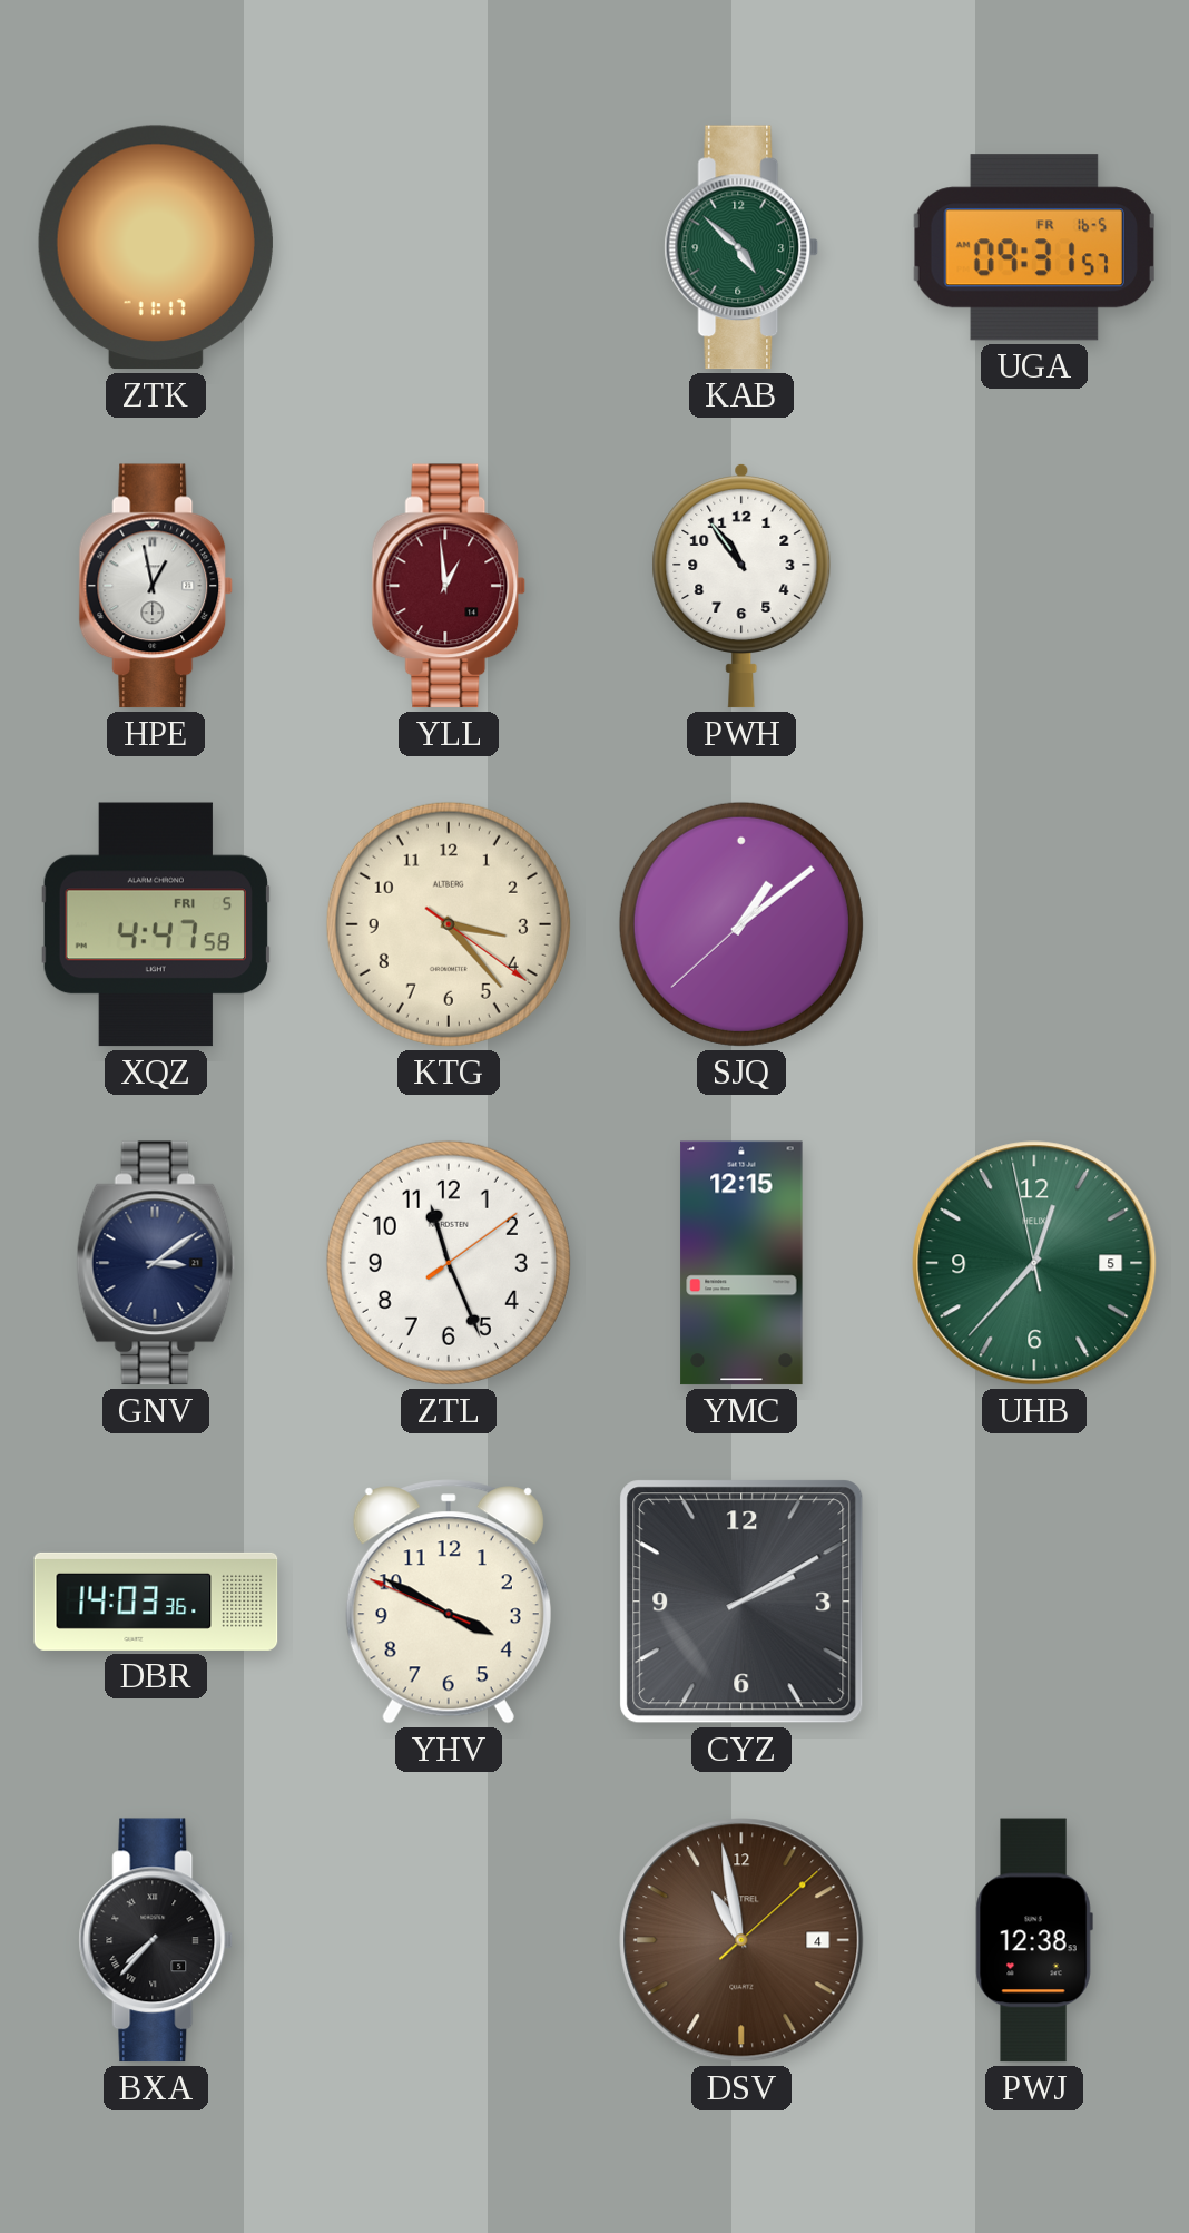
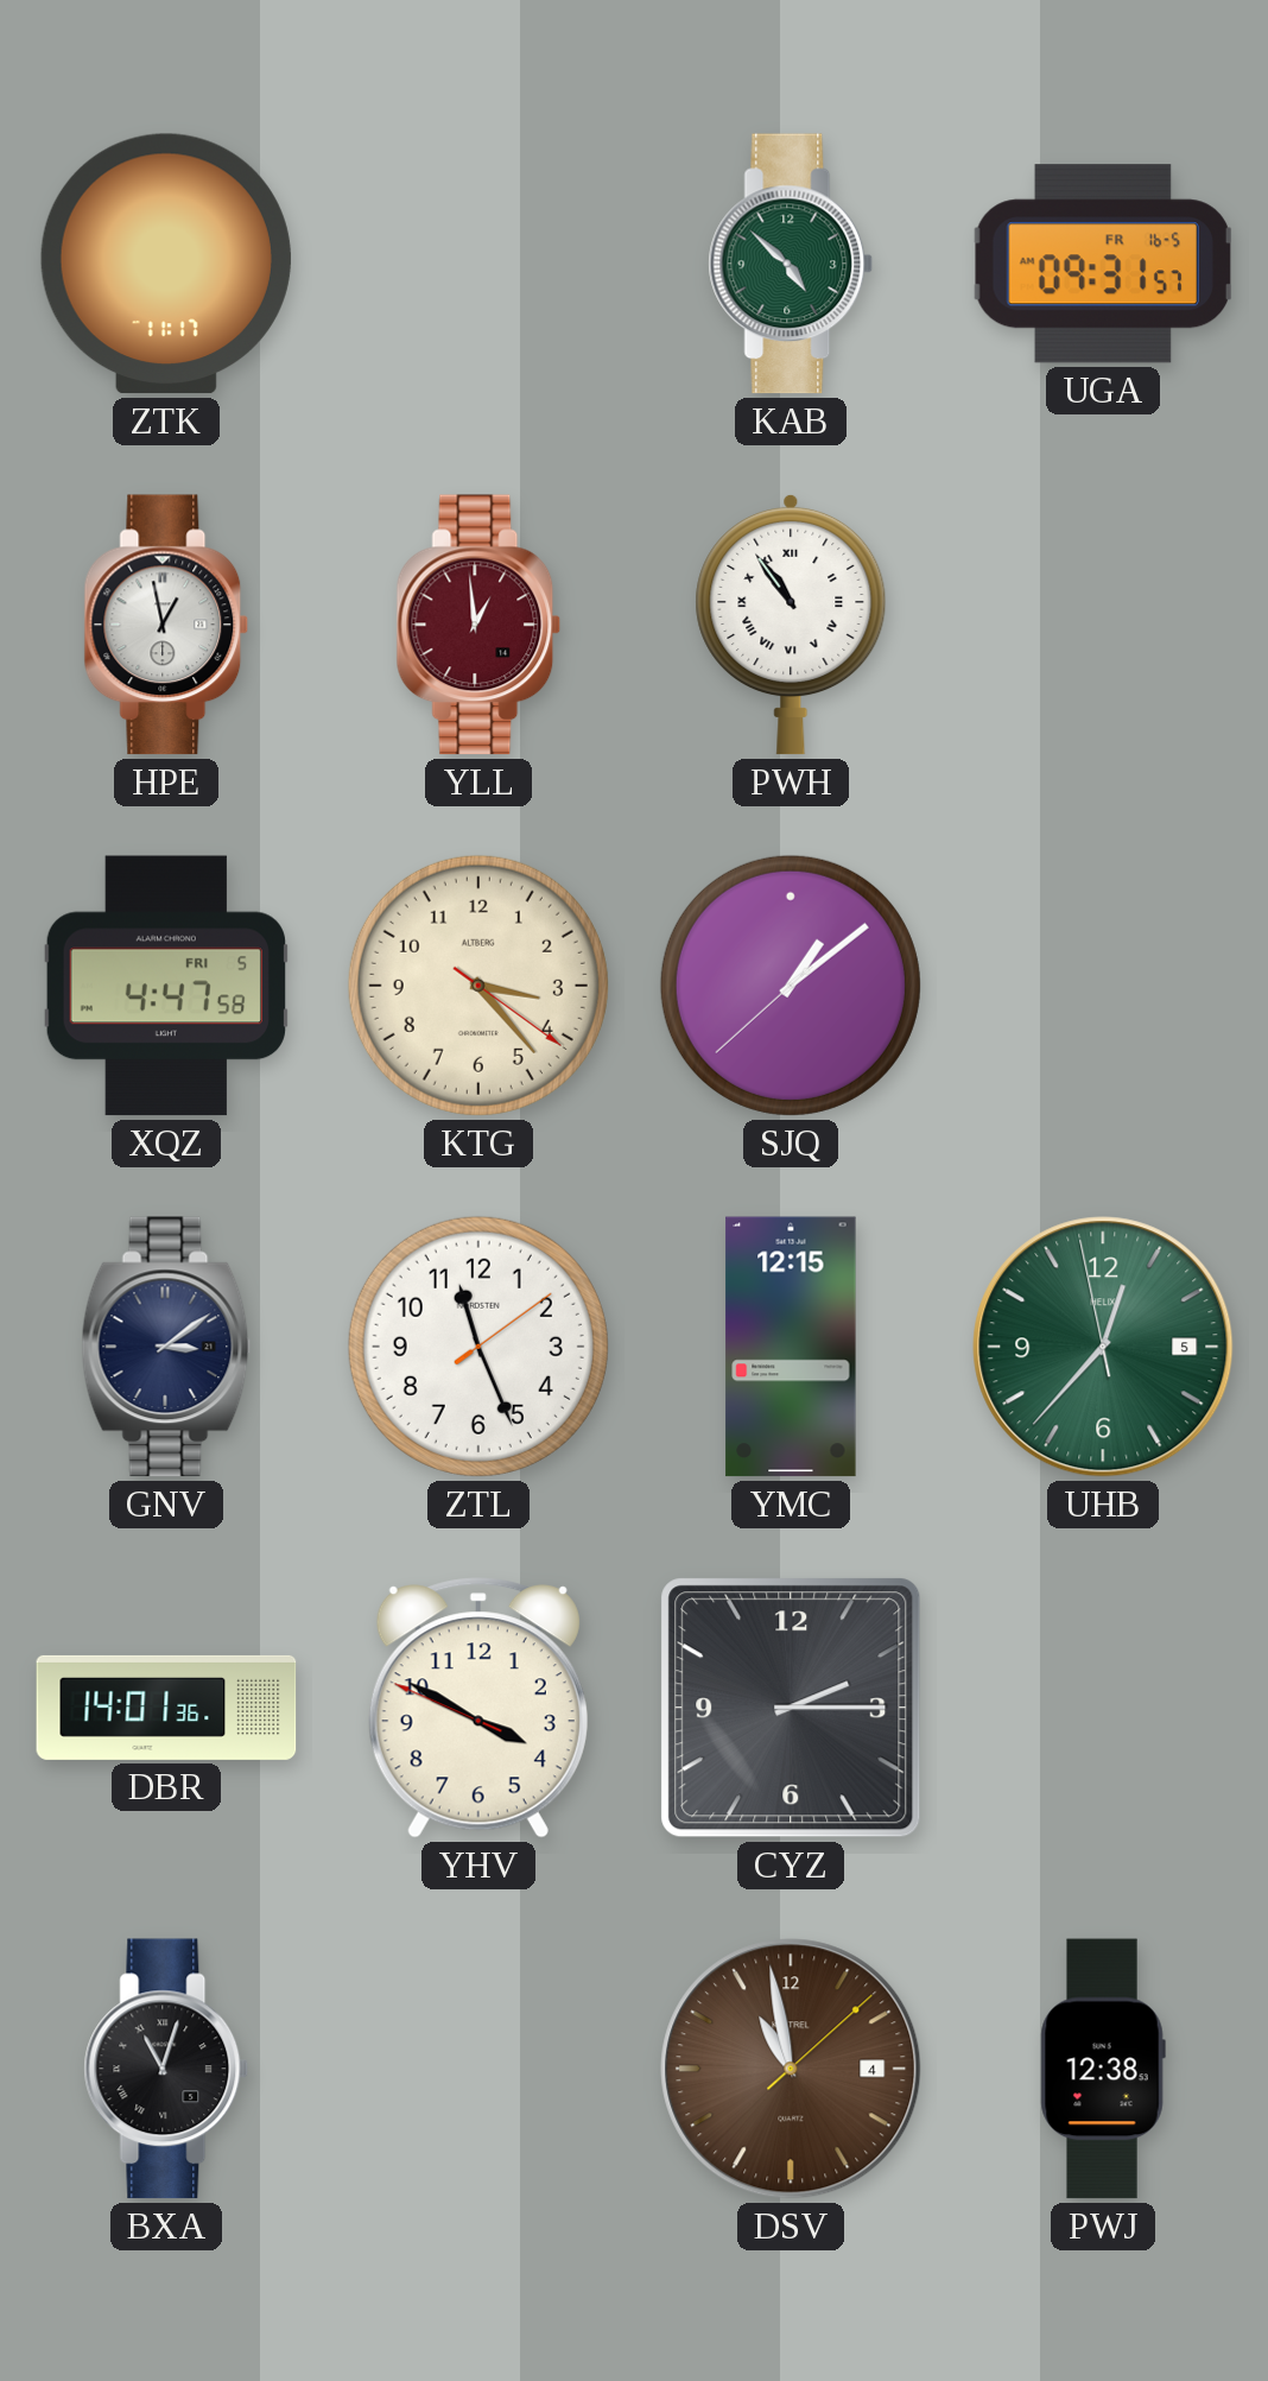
PWH numerals: Arabic -> Roman
DBR: 14:03 -> 14:01
CYZ: 2:10 -> 2:15
BXA: 7:37 -> 11:03
